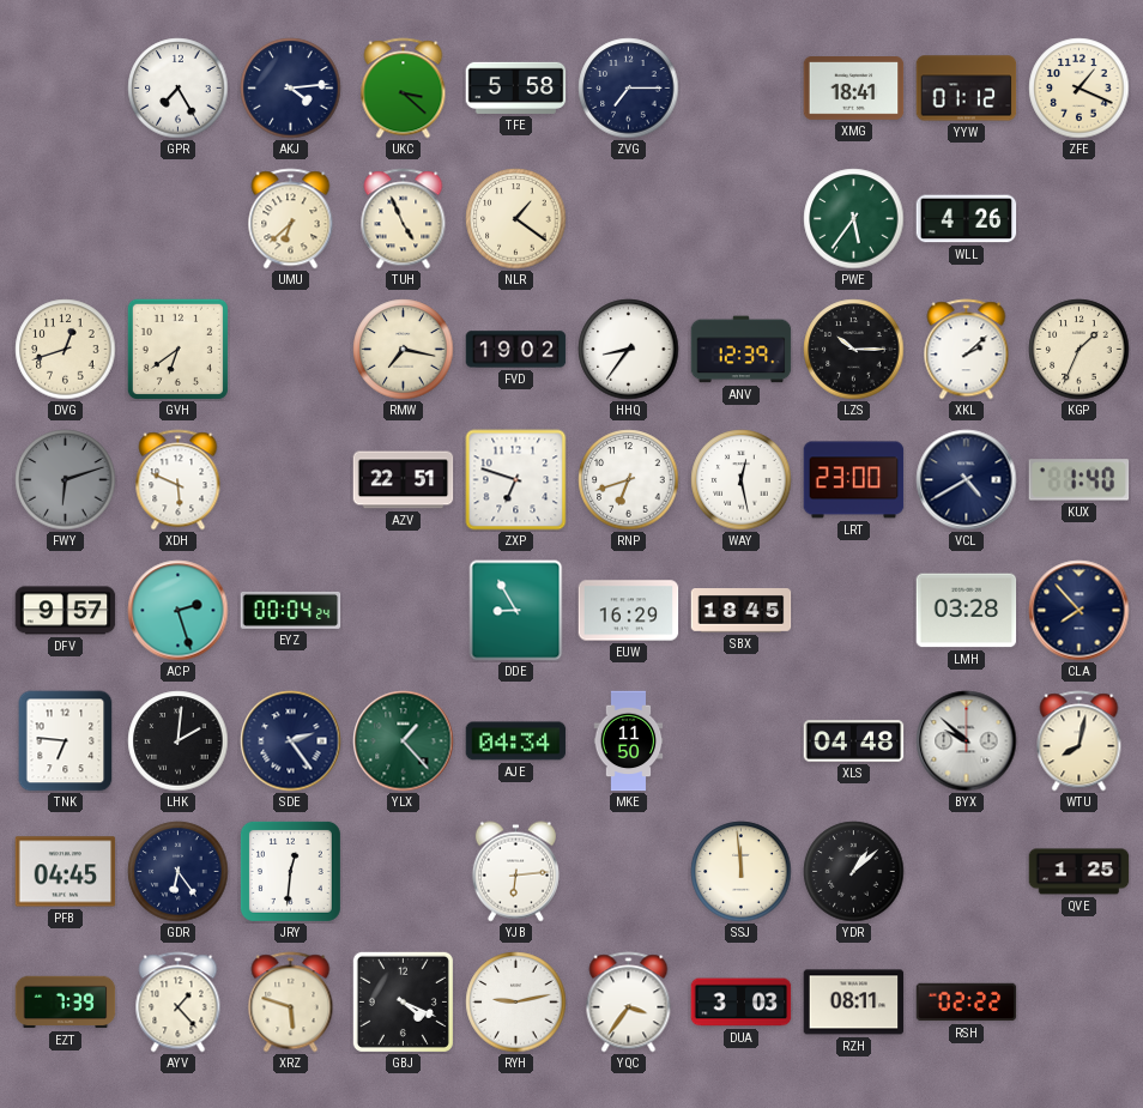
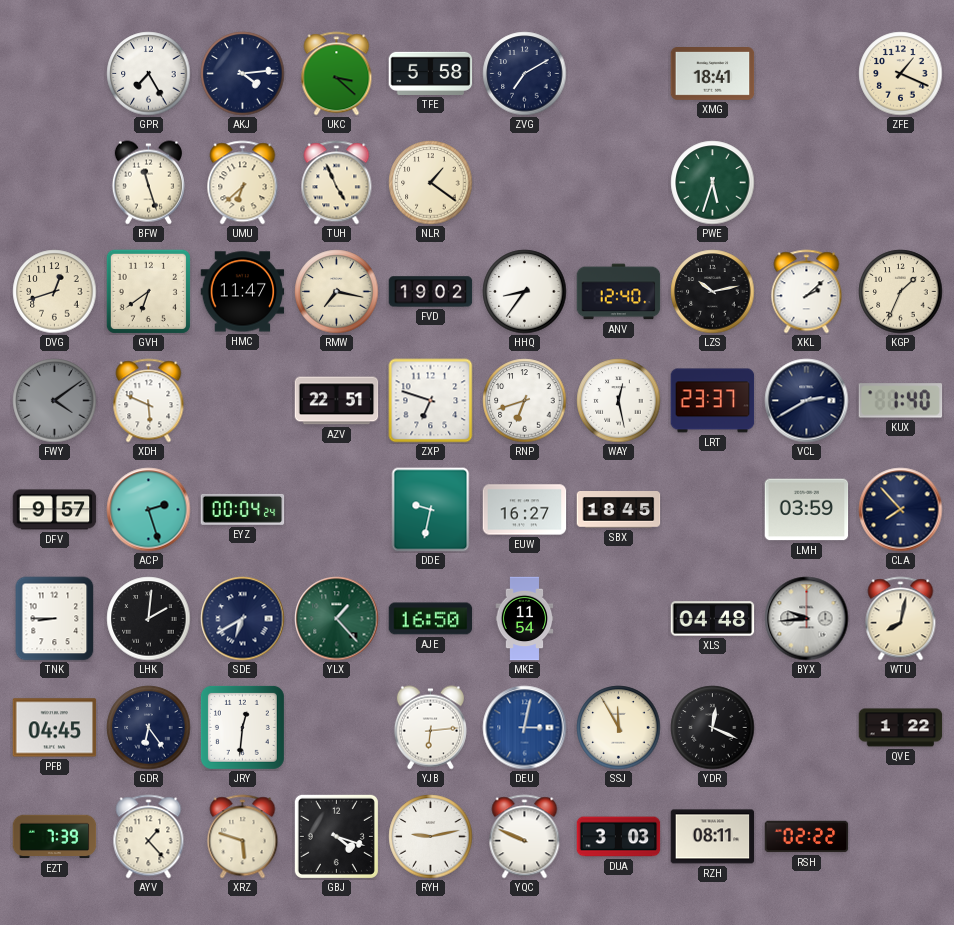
ZVG: 7:15 -> 7:10
YYW: 01:12 -> none
BFW: none -> 11:27
PWE: 5:36 -> 5:33
WLL: 4:26 -> none
HMC: none -> 11:47
ANV: 12:39 -> 12:40
LZS: 10:15 -> 10:13
FWY: 6:12 -> 4:09
LRT: 23:00 -> 23:37
VCL: 4:40 -> 2:40
DDE: 8:55 -> 9:32
EUW: 16:29 -> 16:27
LMH: 03:28 -> 03:59
TNK: 6:46 -> 8:45
SDE: 2:24 -> 6:40
AJE: 04:34 -> 16:50
MKE: 11:50 -> 11:54
BYX: 9:52 -> 9:44
DEU: none -> 3:02
SSJ: 11:59 -> 11:55
YDR: 1:08 -> 12:19
QVE: 1:25 -> 1:22
GBJ: 4:19 -> 4:18
YQC: 3:36 -> 9:49
